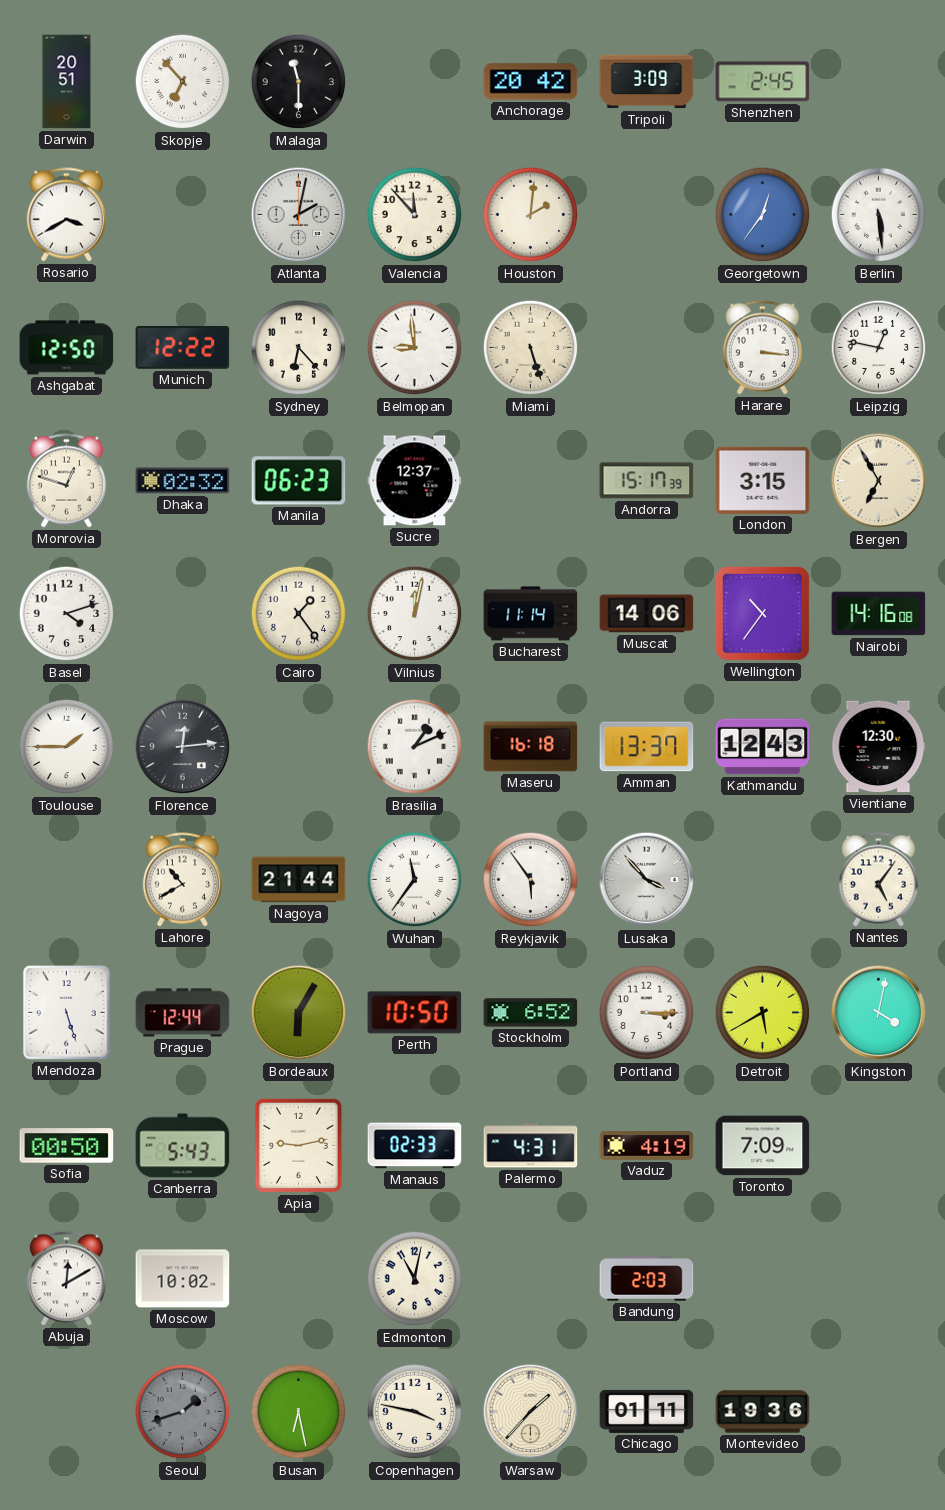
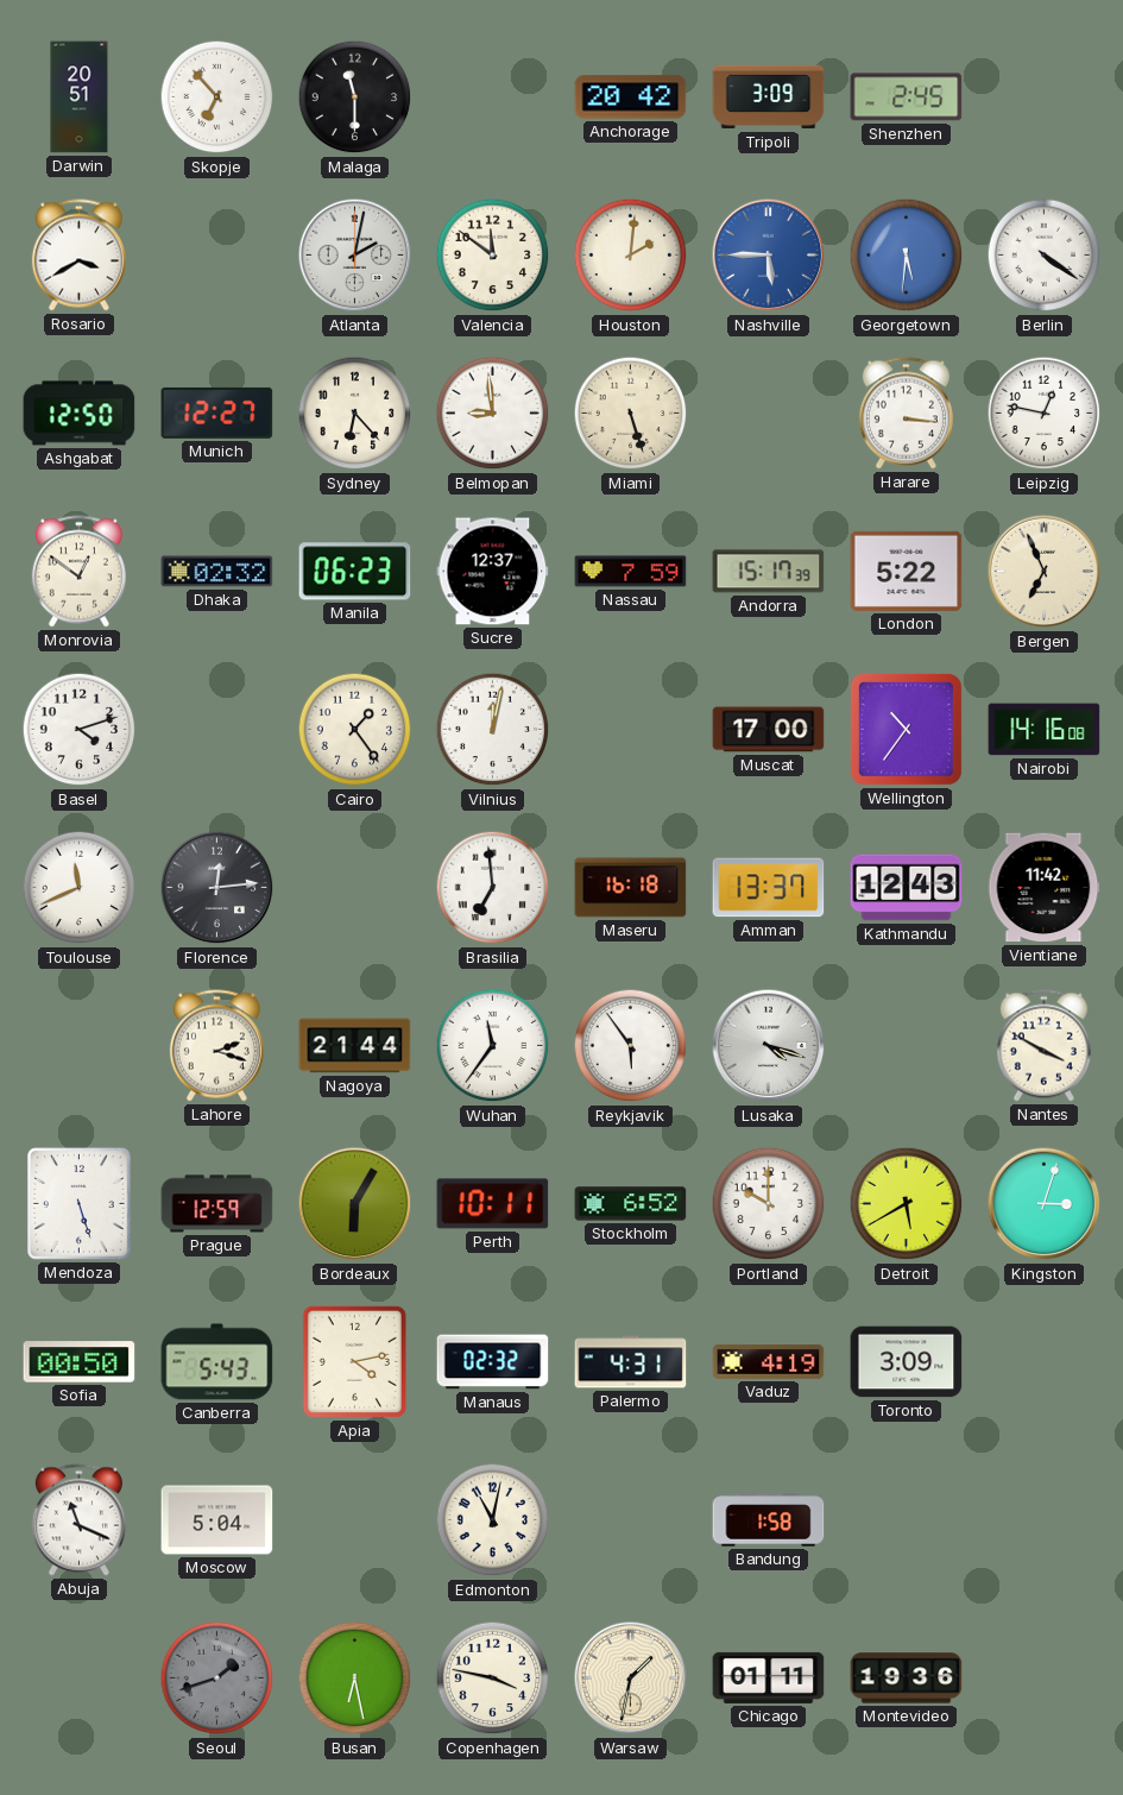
Valencia: 11:53 -> 11:51
Nashville: none -> 5:45
Georgetown: 12:36 -> 5:31
Berlin: 5:29 -> 4:21
Munich: 12:22 -> 12:27
Monrovia: 12:48 -> 12:51
Nassau: none -> 7:59
London: 3:15 -> 5:22
Bergen: 6:55 -> 6:56
Bucharest: 11:14 -> none
Muscat: 14:06 -> 17:00
Toulouse: 1:45 -> 11:41
Brasilia: 1:11 -> 6:59
Vientiane: 12:30 -> 11:42
Lahore: 10:40 -> 2:18
Lusaka: 3:53 -> 4:18
Nantes: 5:06 -> 3:50
Prague: 12:44 -> 12:59
Perth: 10:50 -> 10:11
Portland: 3:15 -> 10:00
Kingston: 4:02 -> 3:03
Apia: 9:13 -> 4:13
Manaus: 02:33 -> 02:32
Toronto: 7:09 -> 3:09
Abuja: 12:10 -> 11:19
Moscow: 10:02 -> 5:04
Bandung: 2:03 -> 1:58
Warsaw: 1:37 -> 1:32
